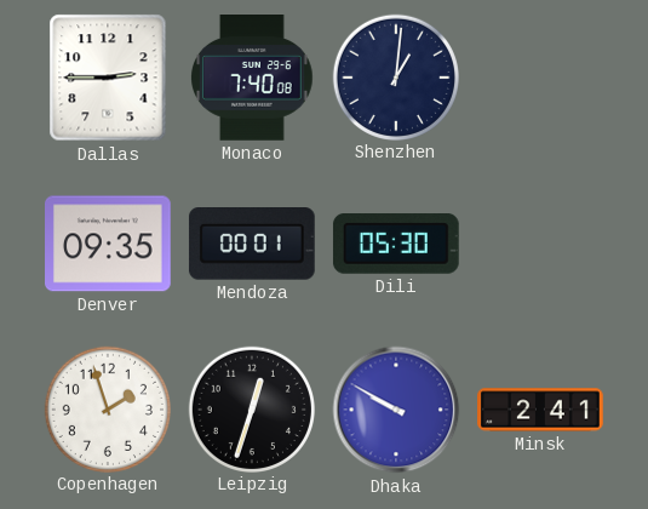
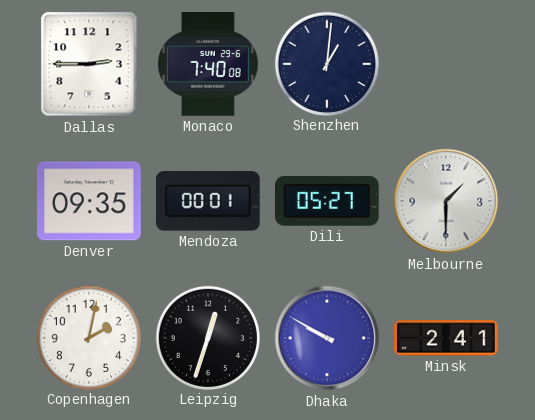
Dili: 05:30 -> 05:27
Melbourne: none -> 1:30
Copenhagen: 1:57 -> 2:02
